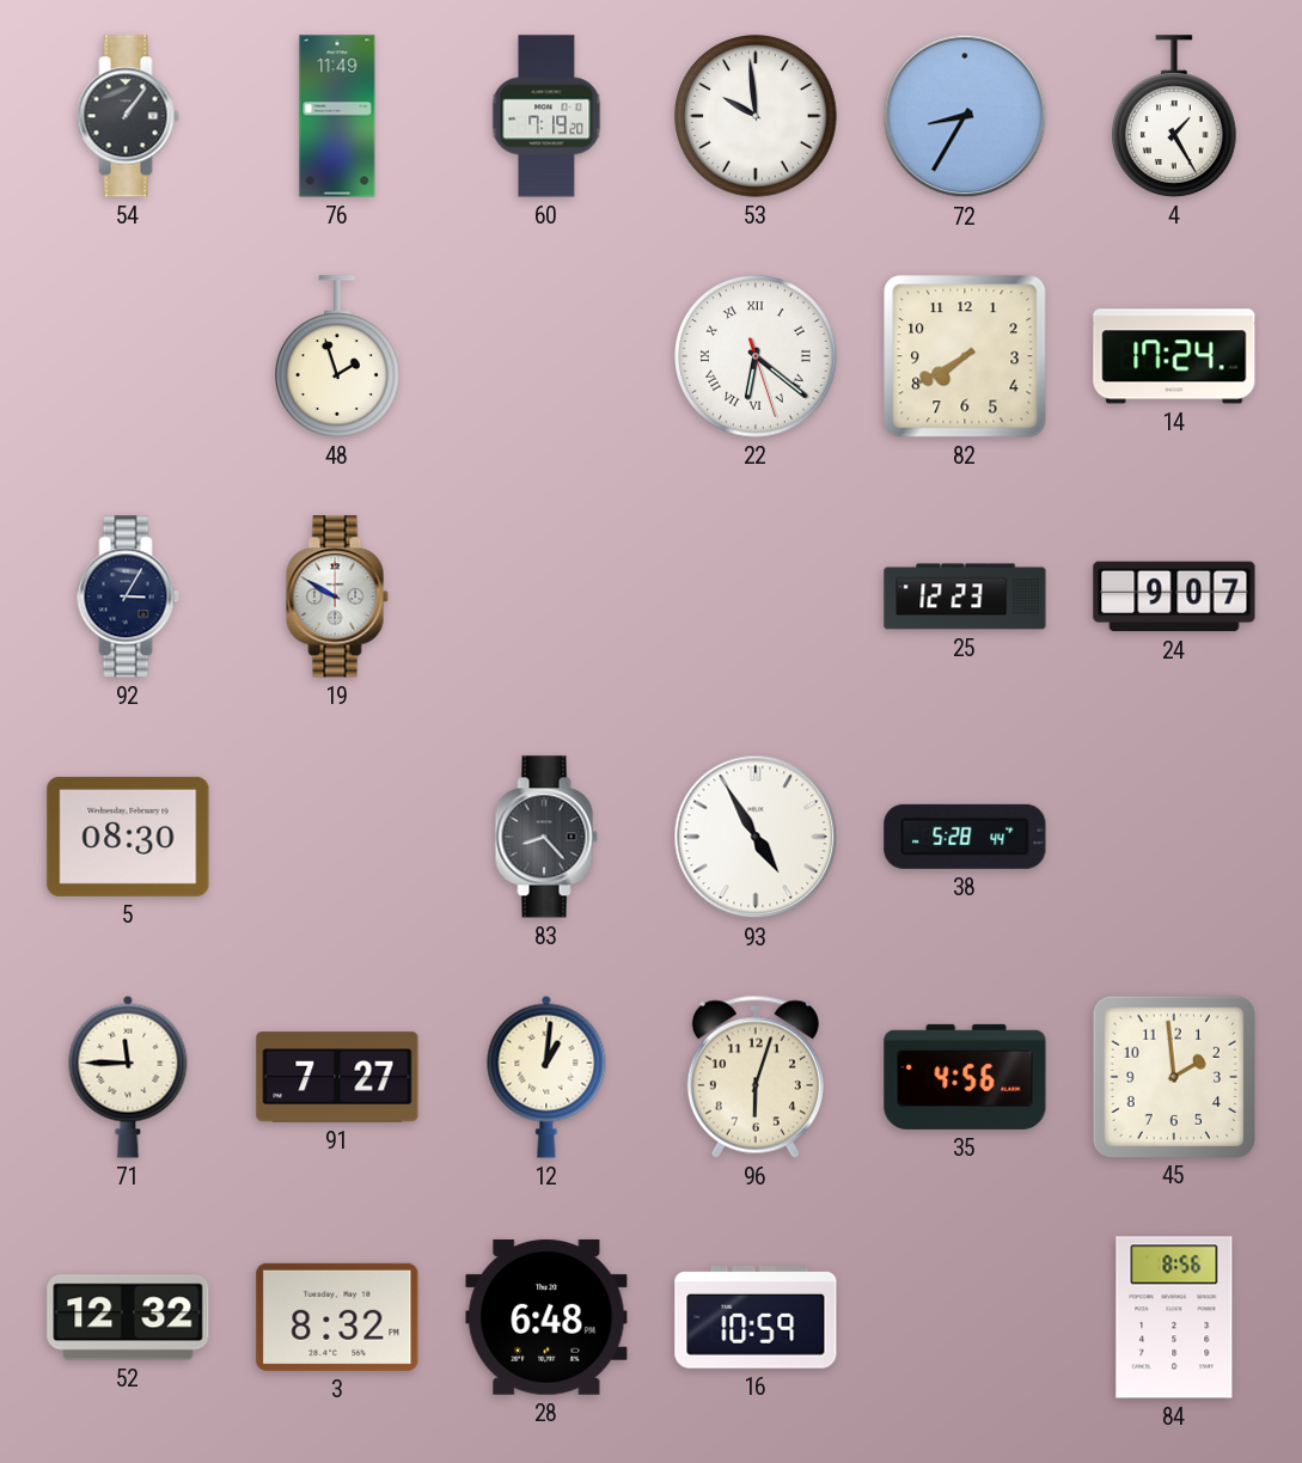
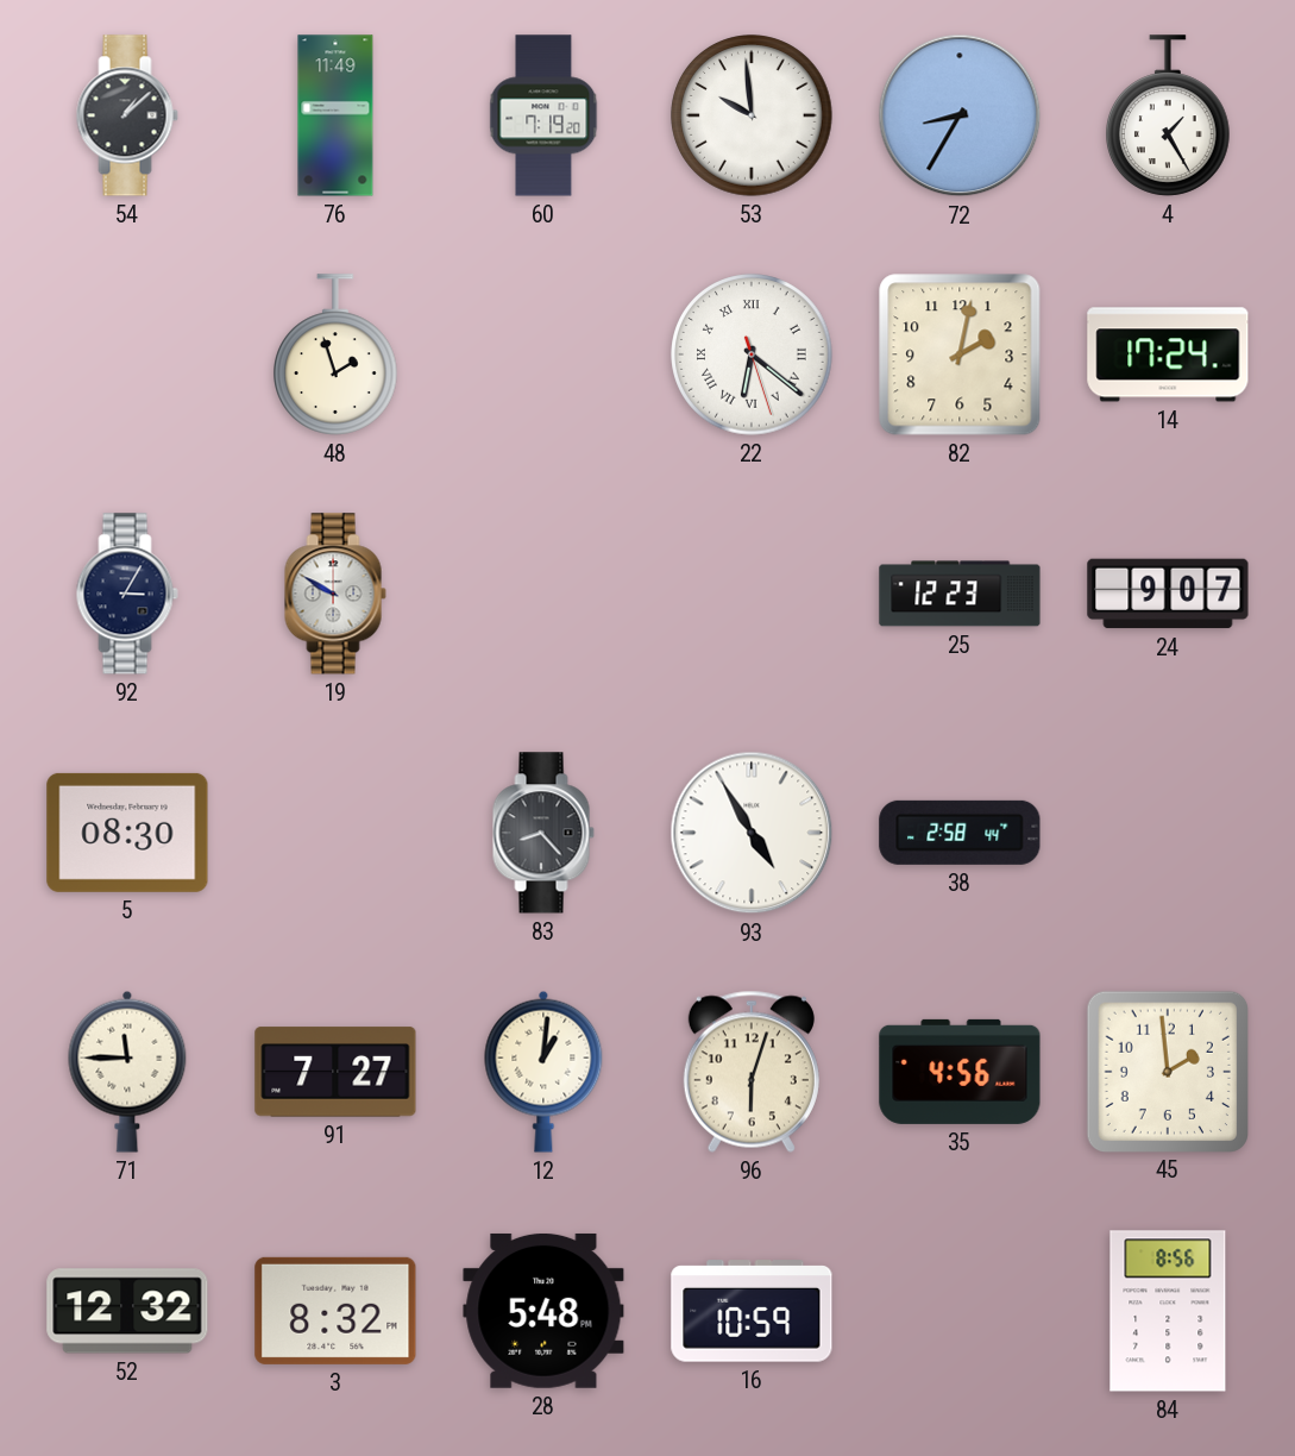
54: 1:06 -> 1:08
82: 7:40 -> 2:02
38: 5:28 -> 2:58
28: 6:48 -> 5:48
